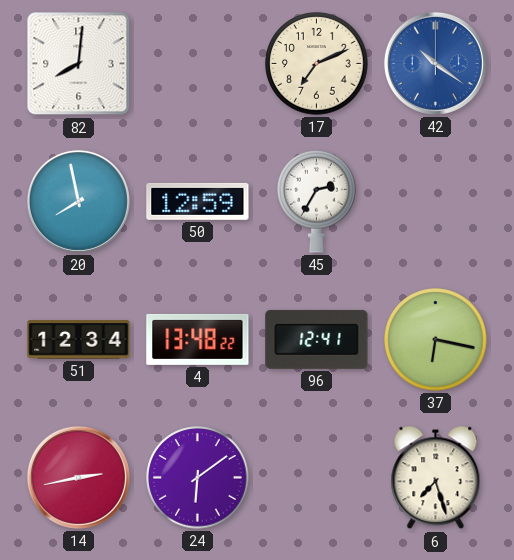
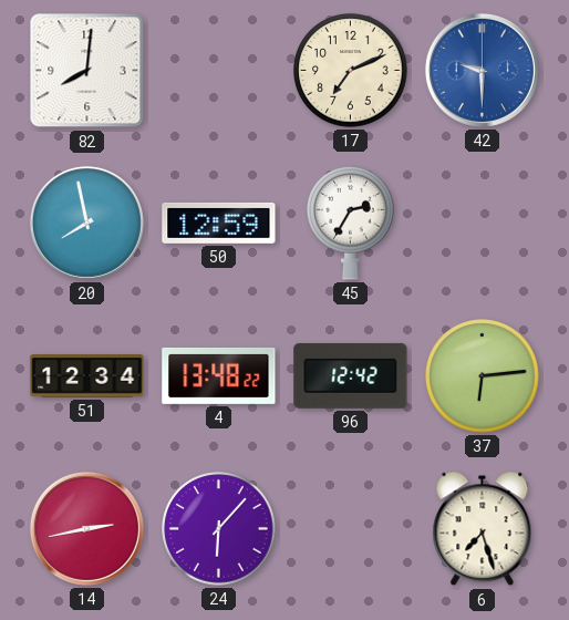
42: 10:21 -> 9:30
96: 12:41 -> 12:42
37: 6:17 -> 6:14
24: 6:09 -> 6:07
